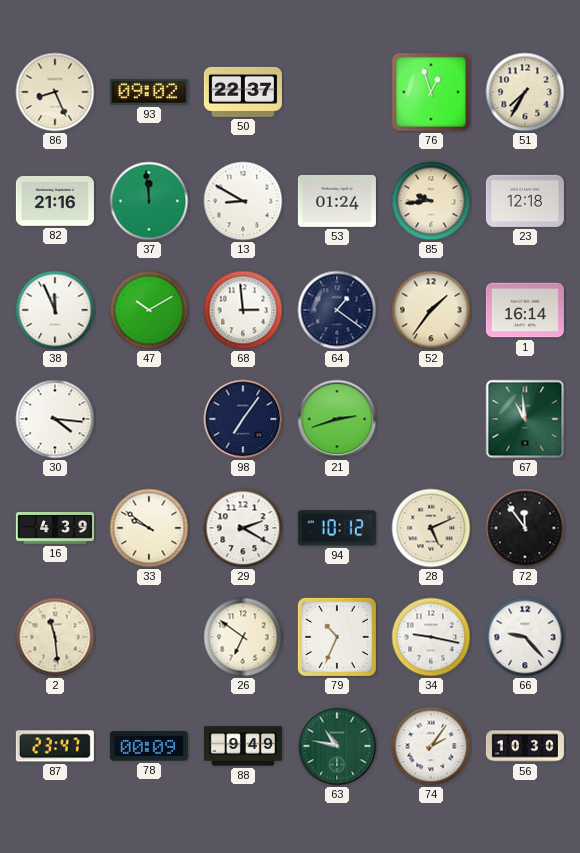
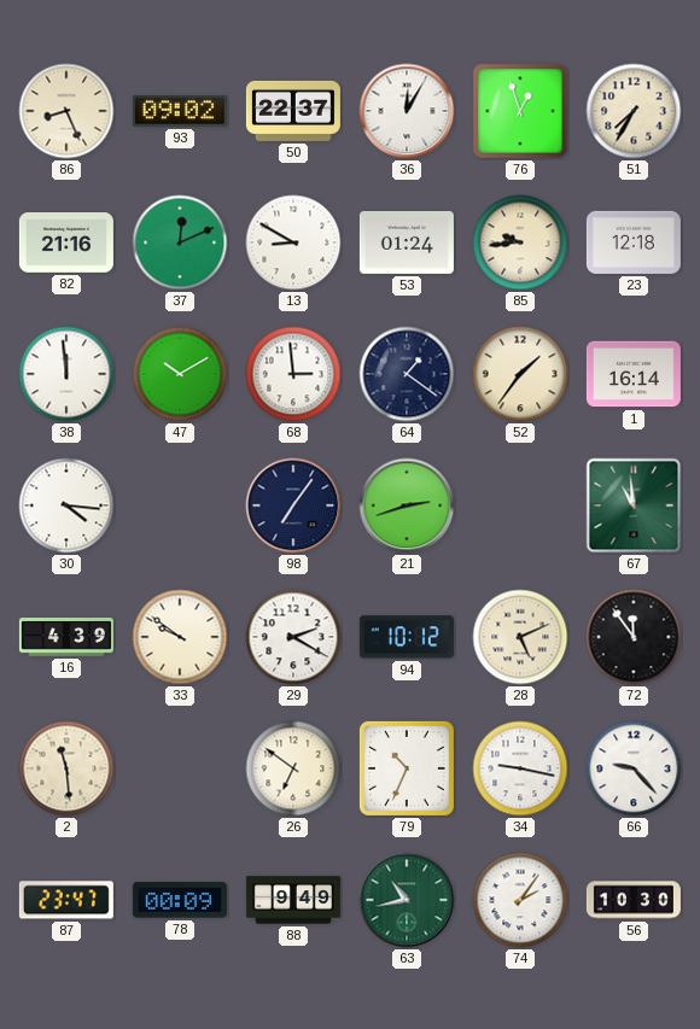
36: none -> 12:05
37: 11:59 -> 12:11
38: 11:56 -> 11:59
63: 10:47 -> 10:43
